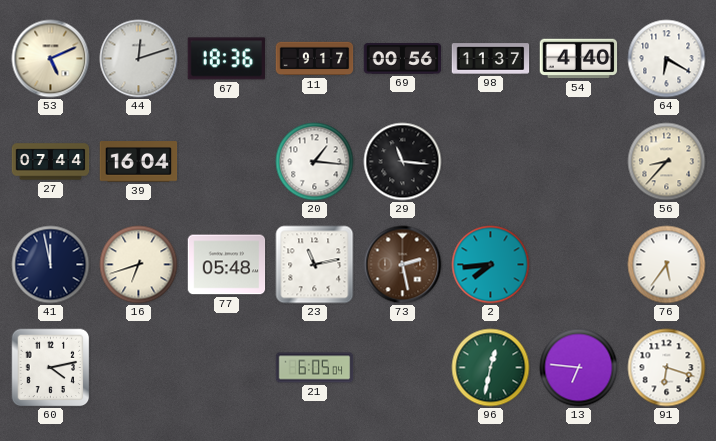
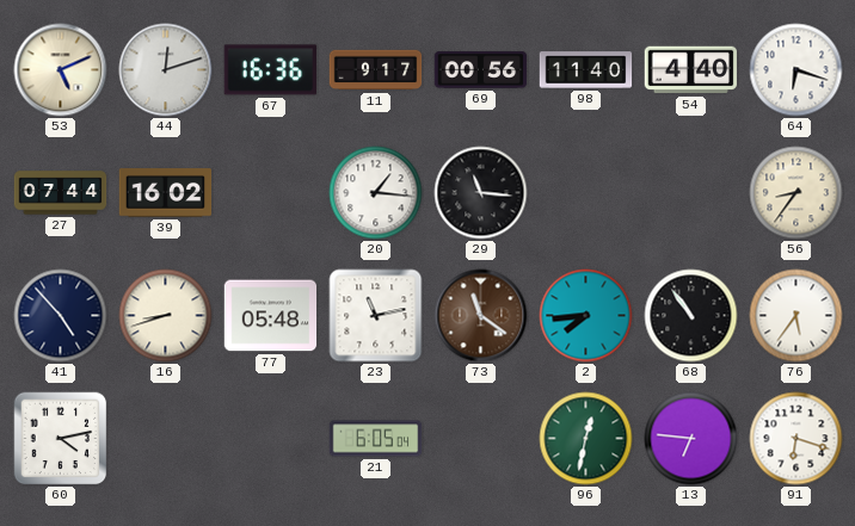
67: 18:36 -> 16:36
98: 11:37 -> 11:40
64: 6:20 -> 6:18
39: 16:04 -> 16:02
56: 8:37 -> 8:36
41: 11:58 -> 4:53
16: 6:42 -> 8:42
73: 2:28 -> 11:21
68: none -> 10:54
